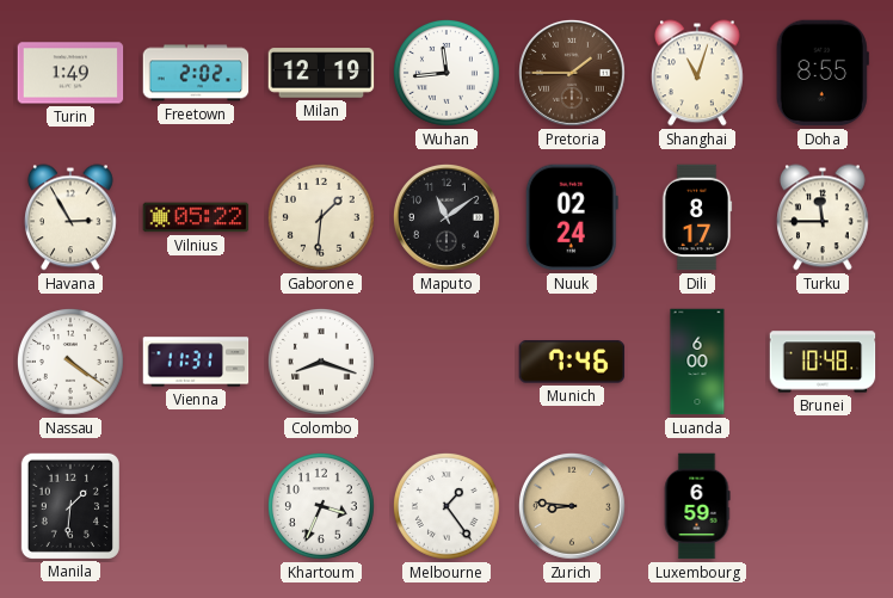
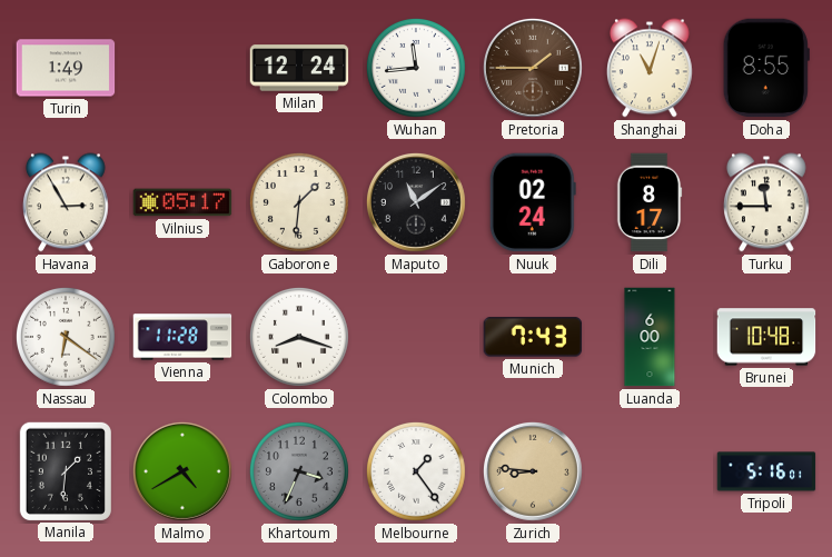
Freetown: 2:02 -> none
Milan: 12:19 -> 12:24
Vilnius: 05:22 -> 05:17
Nassau: 4:21 -> 6:21
Vienna: 11:31 -> 11:28
Munich: 7:46 -> 7:43
Malmo: none -> 4:40
Khartoum dial: white -> grey
Luxembourg: 6:59 -> none
Tripoli: none -> 5:16
